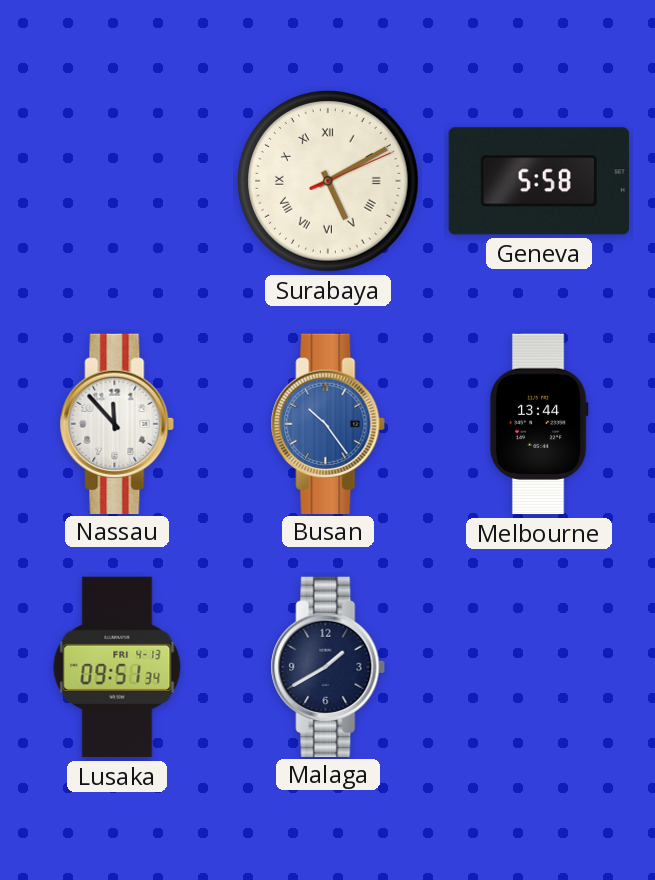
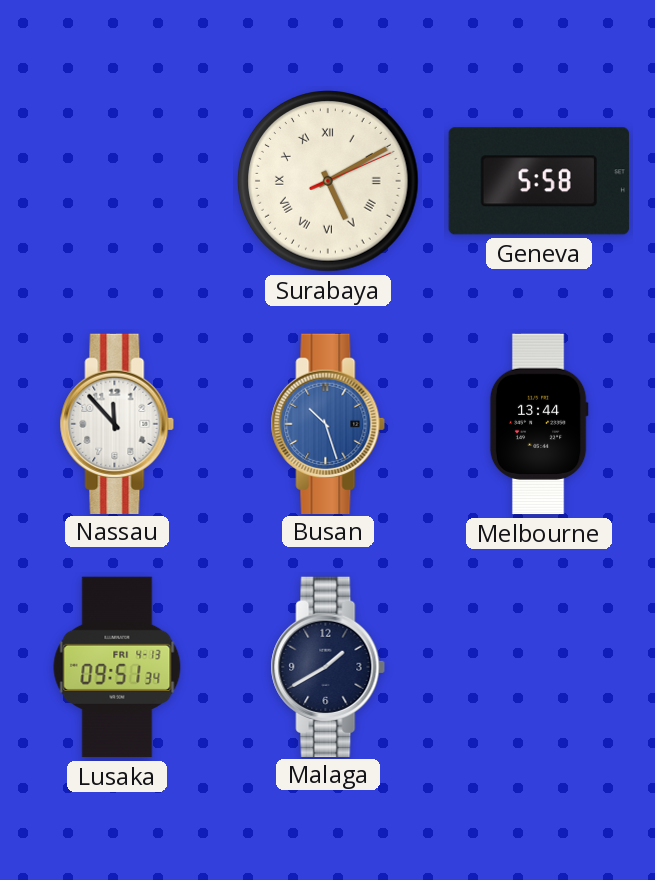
Busan: 10:24 -> 10:27
